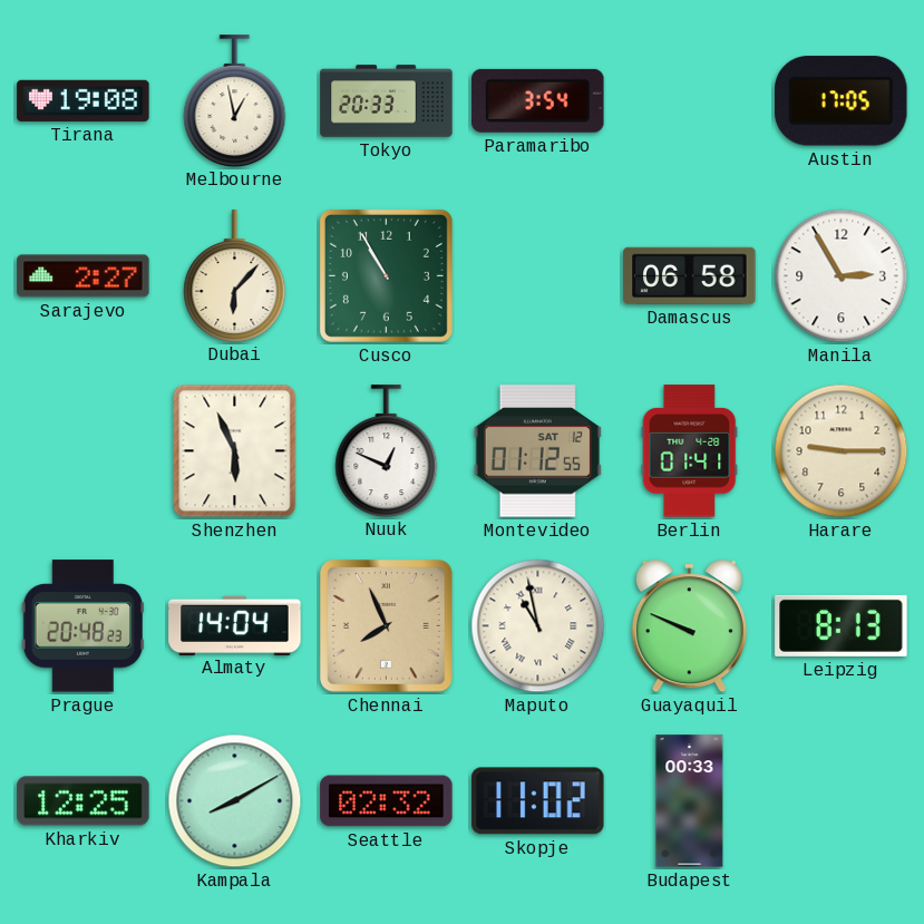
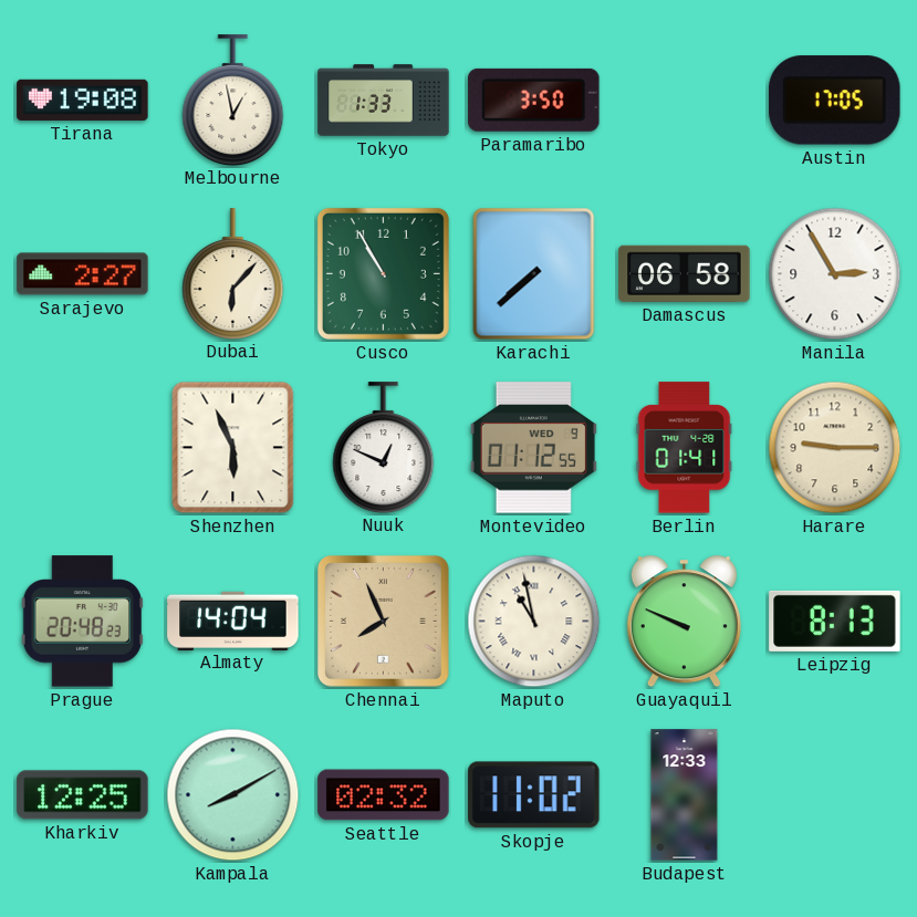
Tokyo: 20:33 -> 1:33
Paramaribo: 3:54 -> 3:50
Karachi: none -> 7:38
Montevideo date: SAT 12 -> WED 9
Budapest: 00:33 -> 12:33
